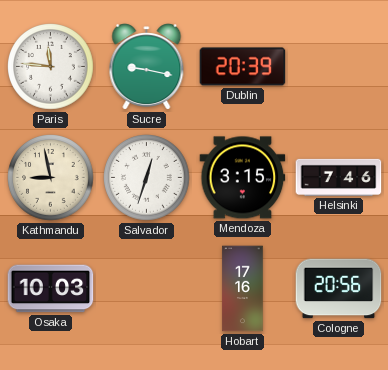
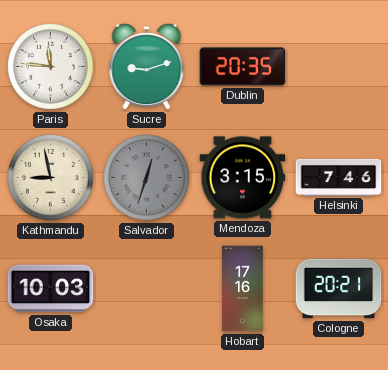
Sucre: 9:17 -> 9:12
Dublin: 20:39 -> 20:35
Salvador dial: white -> grey
Cologne: 20:56 -> 20:21
